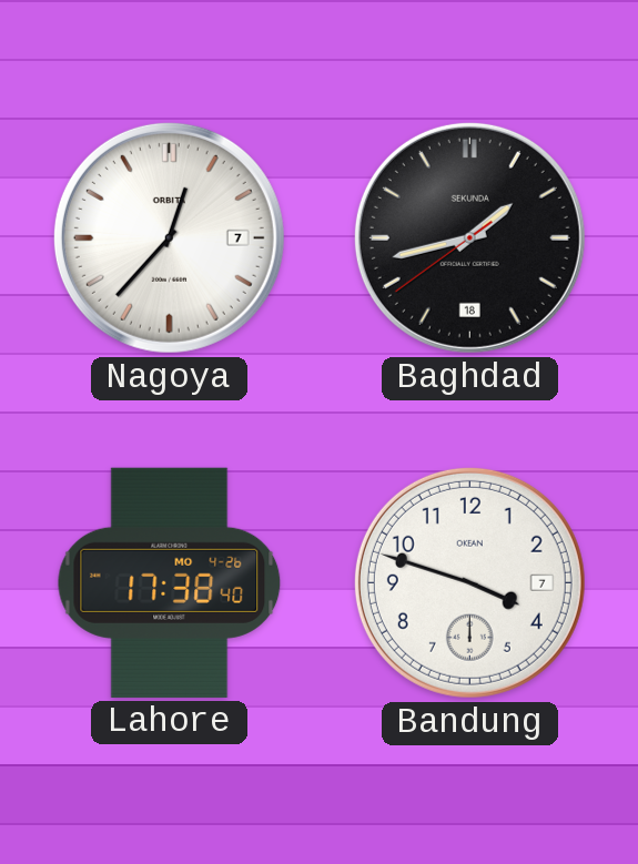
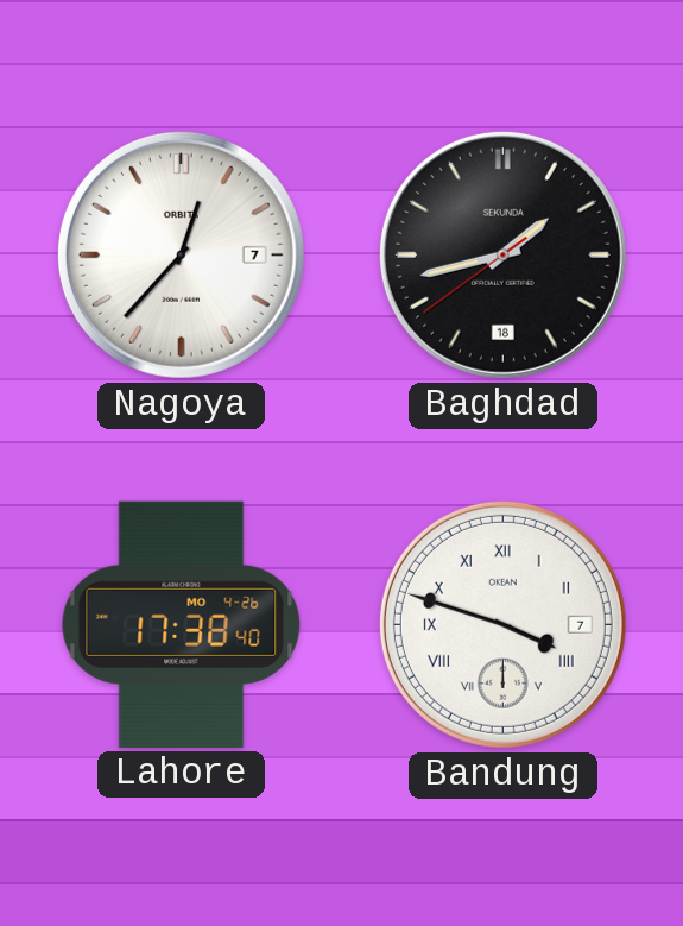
Bandung numerals: Arabic -> Roman
